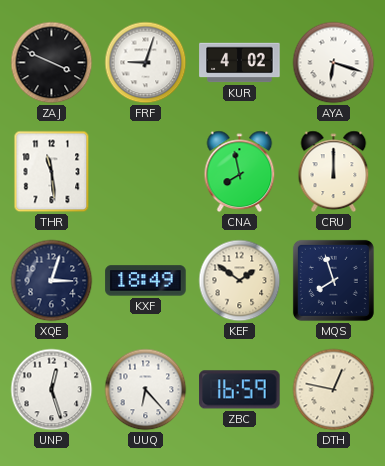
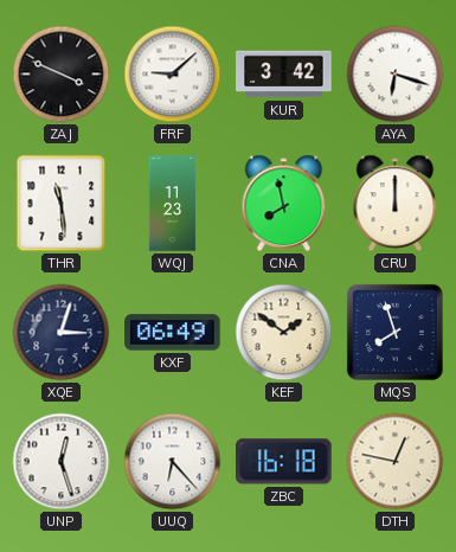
FRF: 9:03 -> 9:08
KUR: 4:02 -> 3:42
WQJ: none -> 11:23
KXF: 18:49 -> 06:49
ZBC: 16:59 -> 16:18
